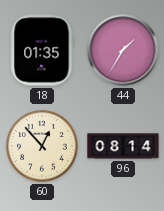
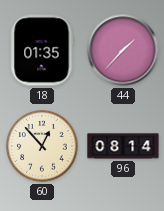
44: 1:35 -> 1:37
